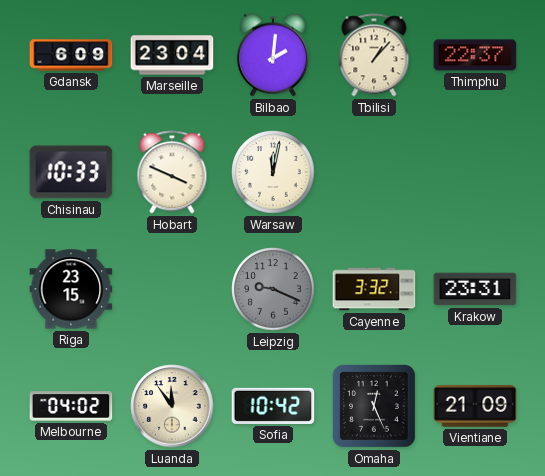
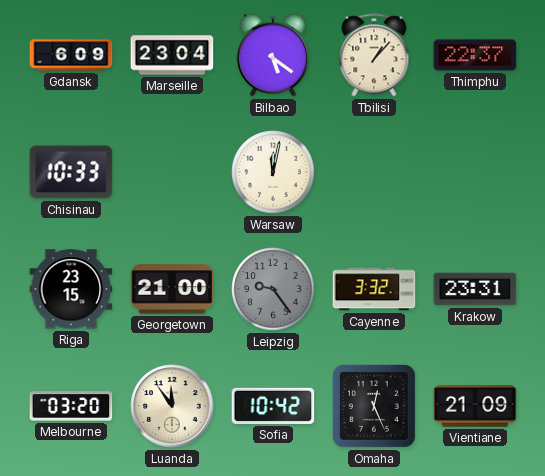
Bilbao: 2:01 -> 5:21
Hobart: 3:49 -> none
Georgetown: none -> 21:00
Leipzig: 9:19 -> 9:24
Melbourne: 04:02 -> 03:20
